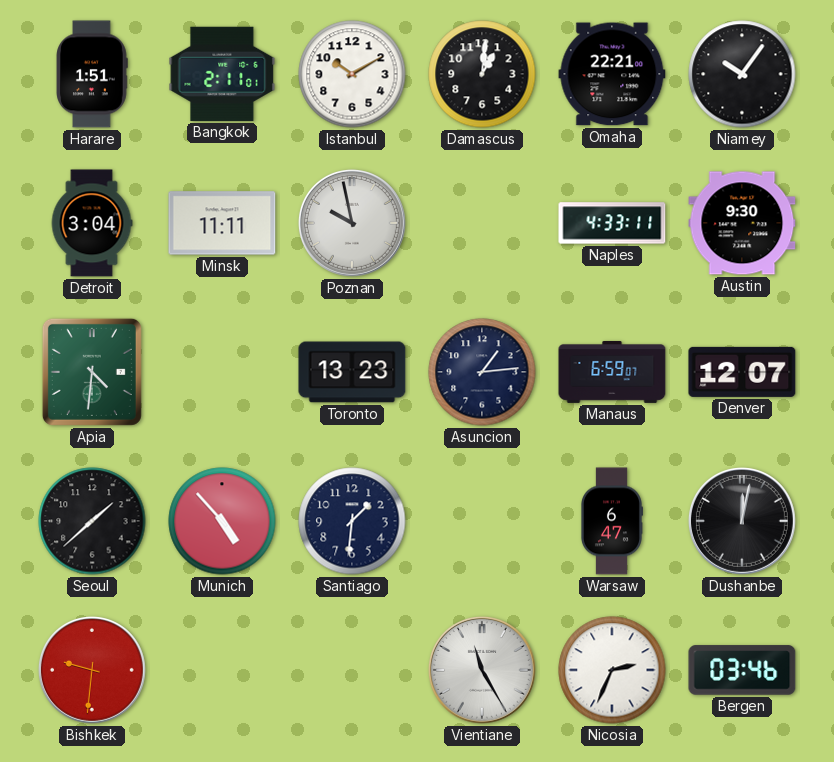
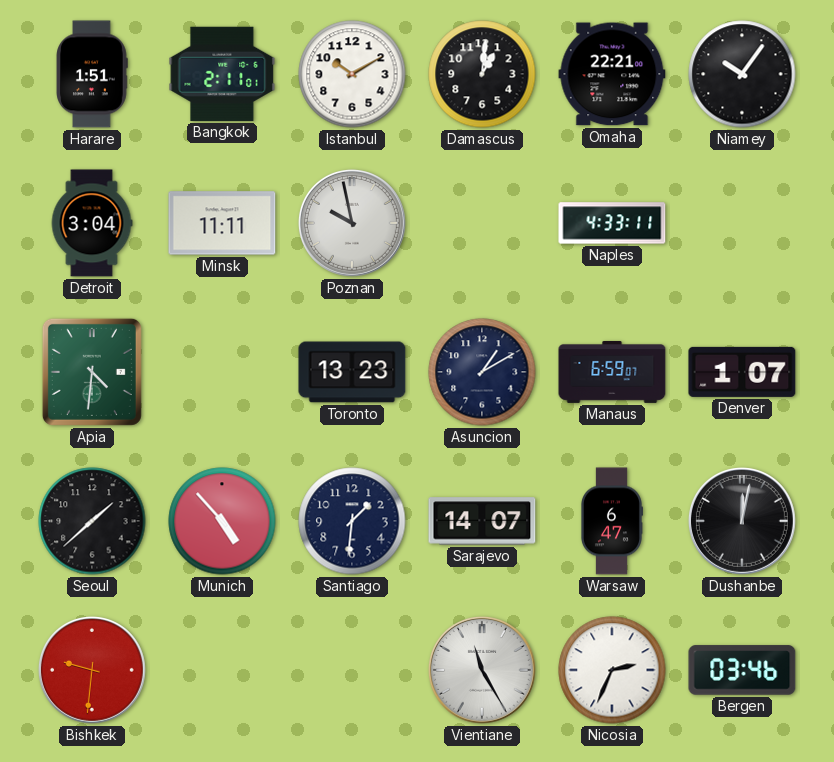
Austin: 9:30 -> none
Asuncion: 1:14 -> 1:10
Denver: 12:07 -> 1:07
Sarajevo: none -> 14:07
